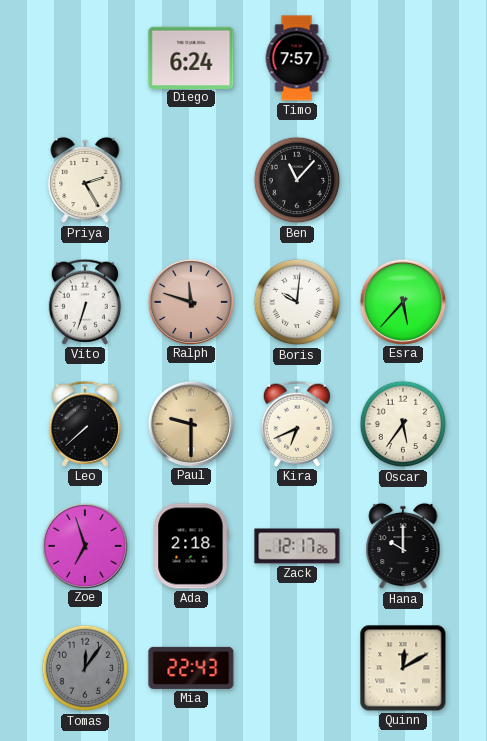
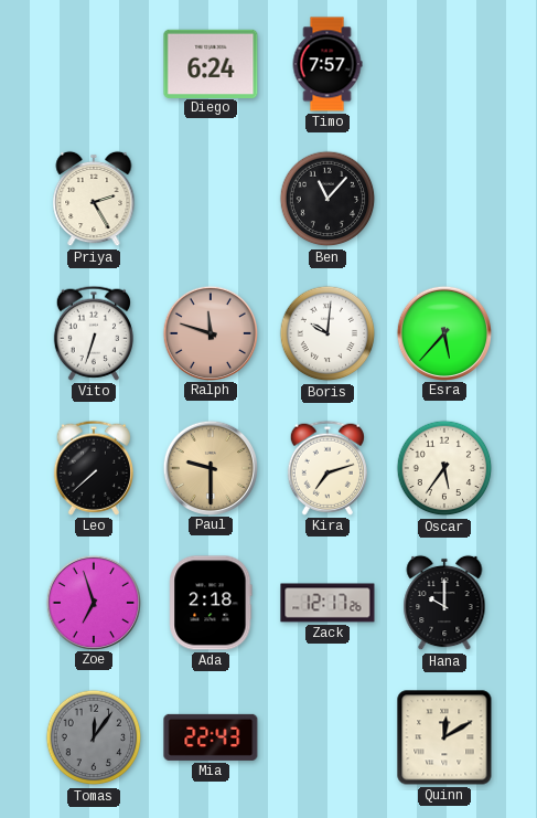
Kira: 6:41 -> 7:12
